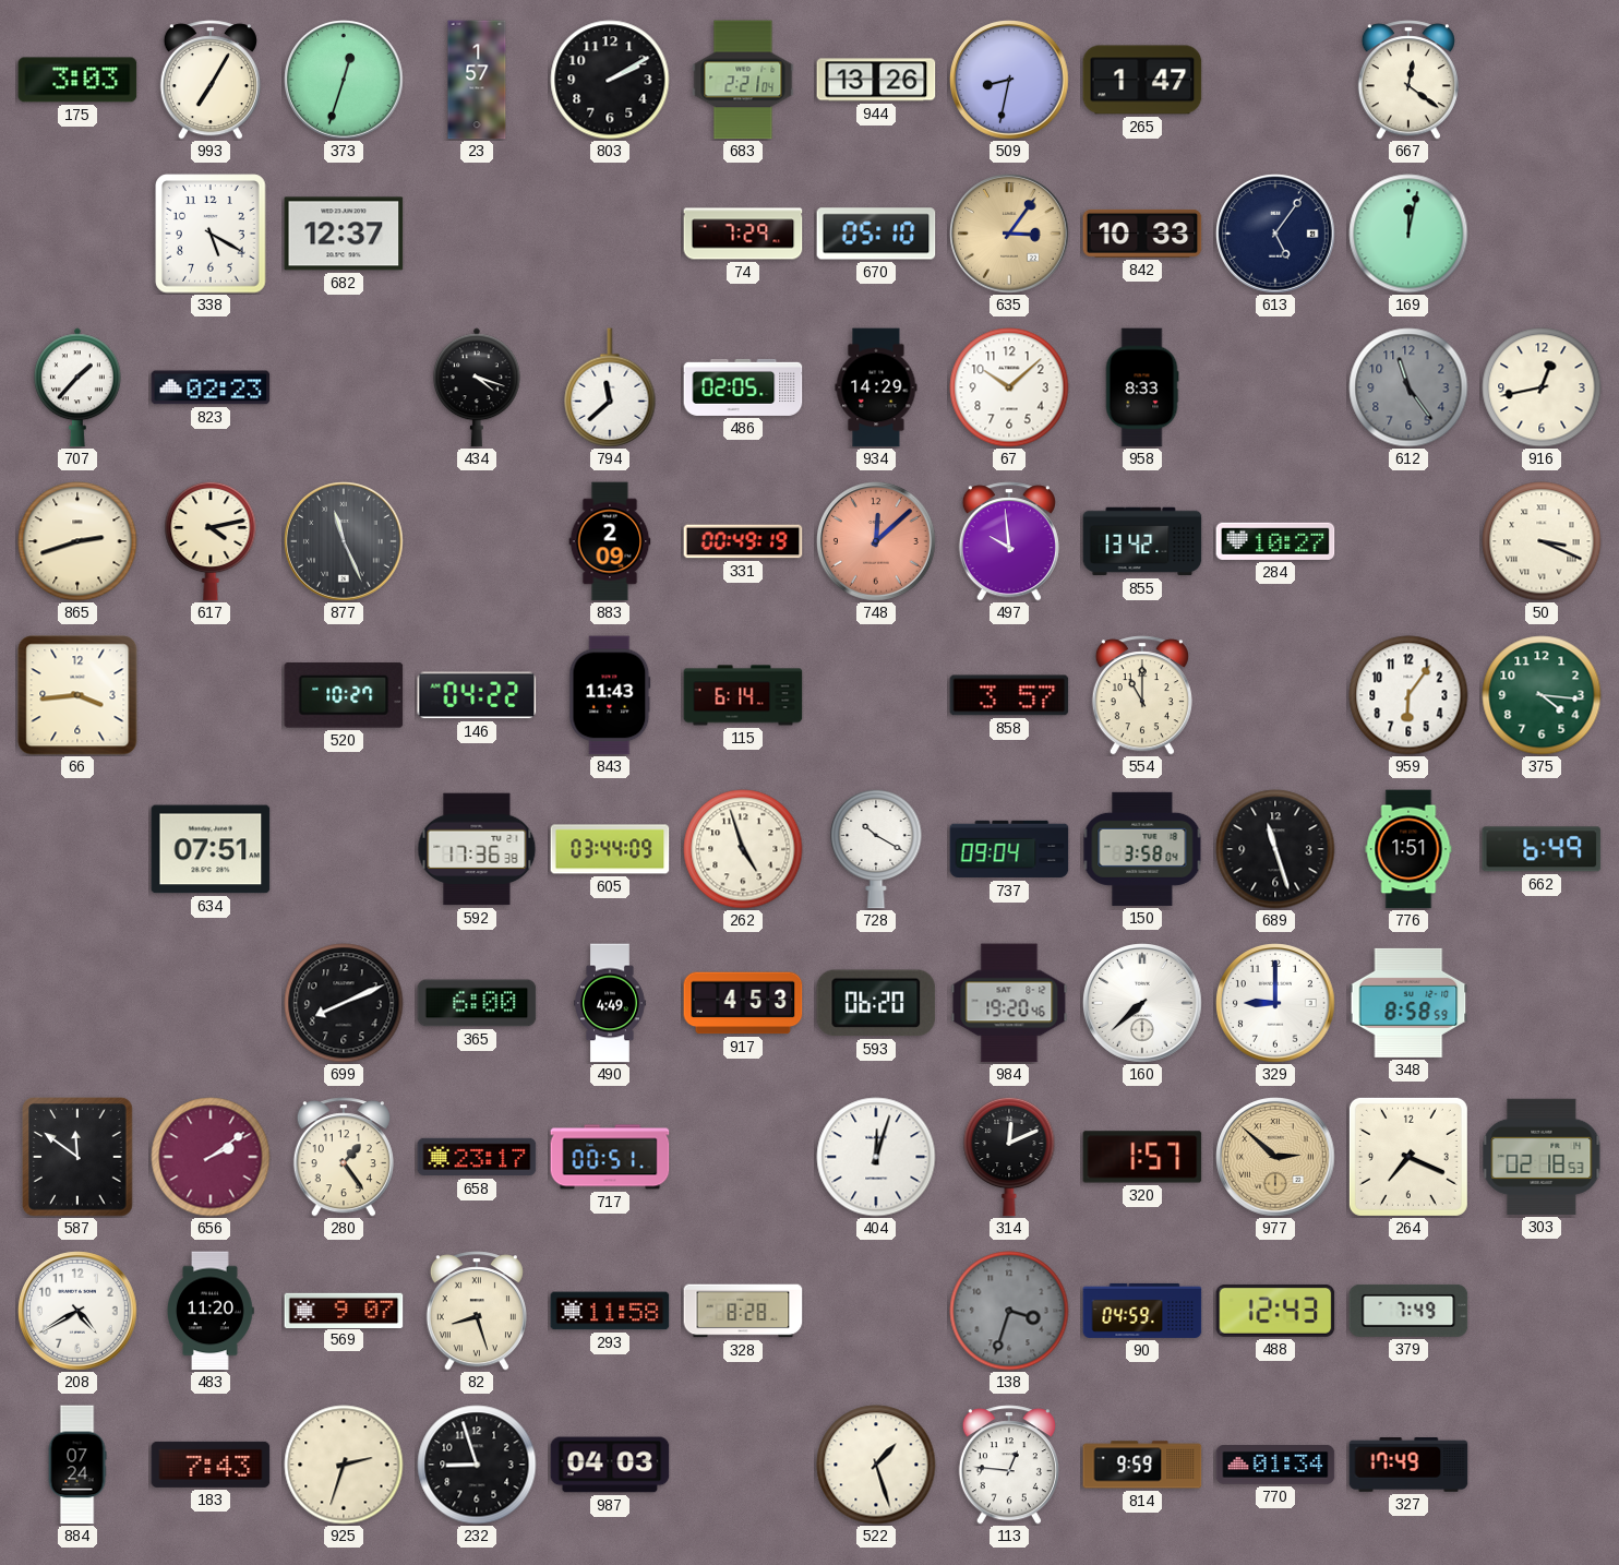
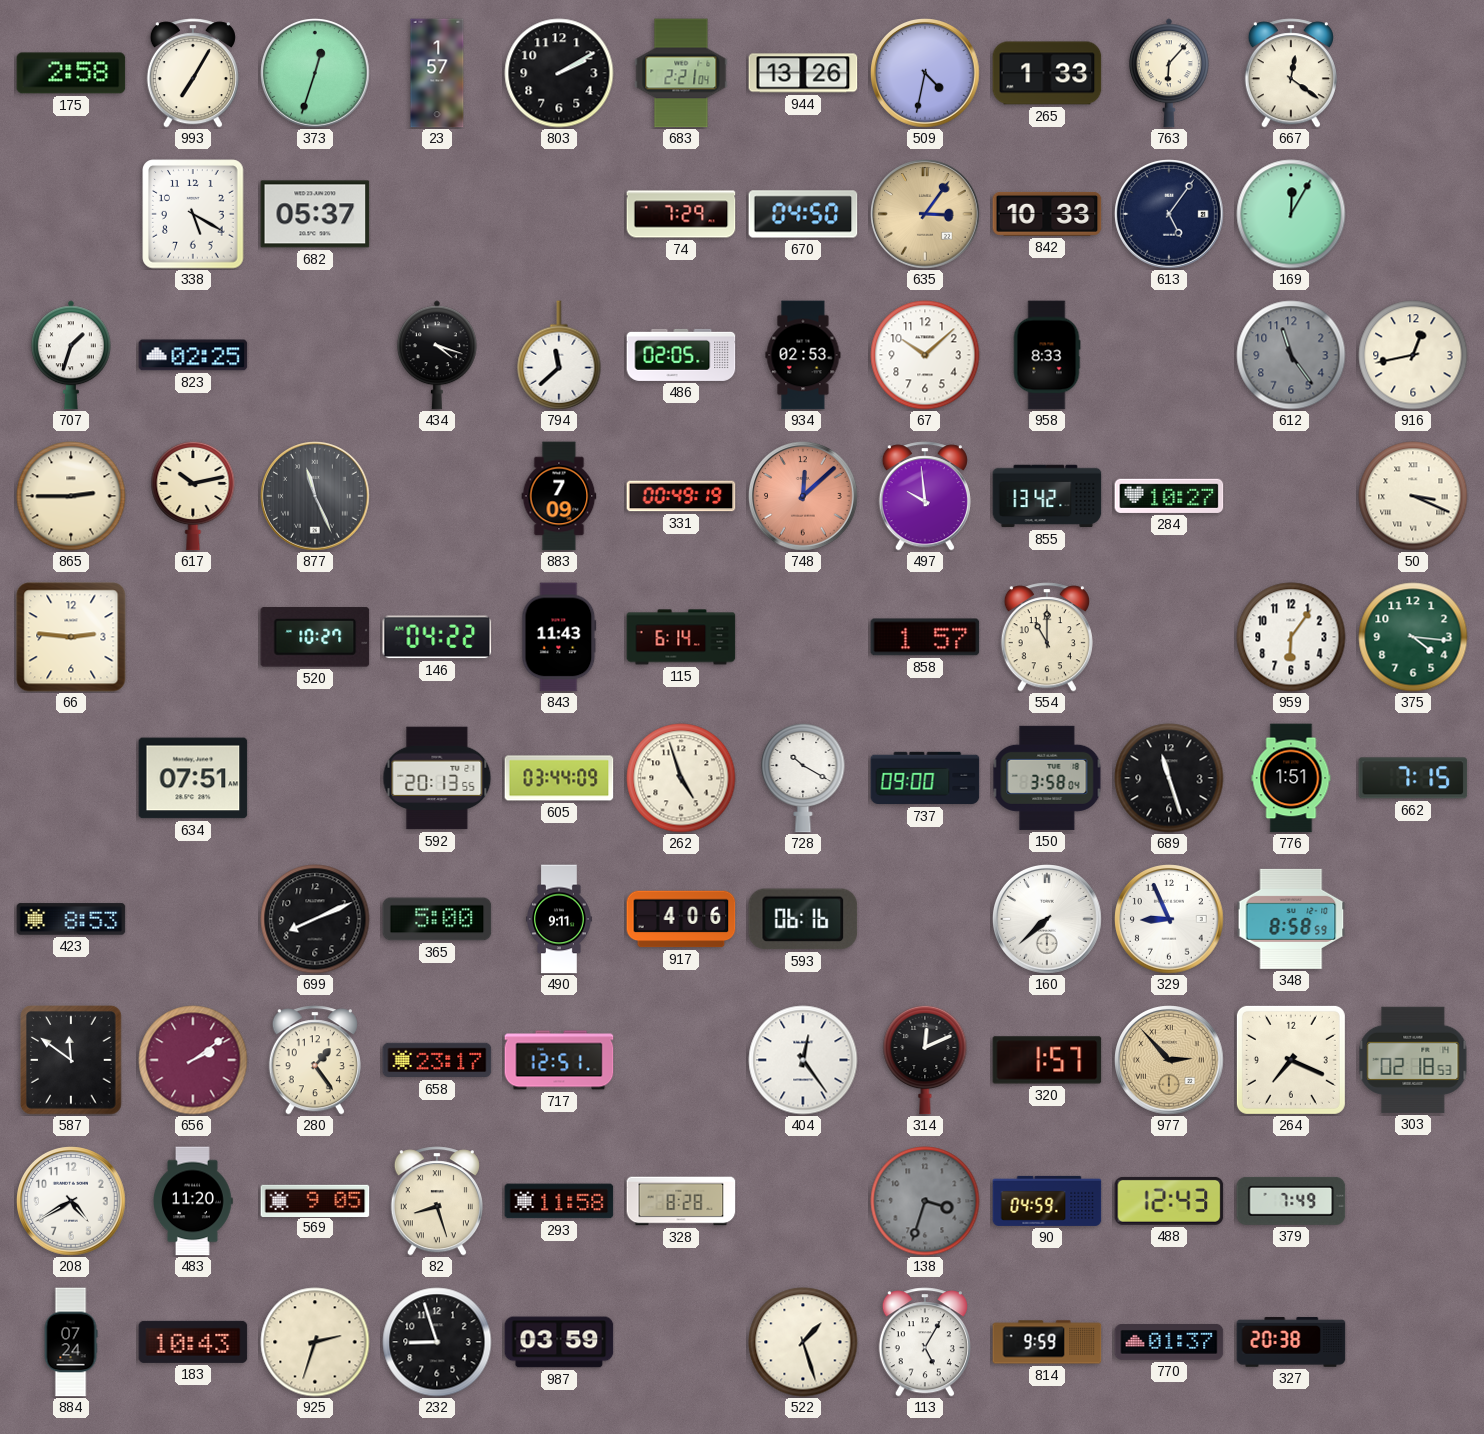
175: 3:03 -> 2:58
509: 8:32 -> 4:32
265: 1:47 -> 1:33
763: none -> 6:07
682: 12:37 -> 05:37
670: 05:10 -> 04:50
169: 12:02 -> 12:05
707: 1:37 -> 1:33
823: 02:23 -> 02:25
934: 14:29 -> 02:53
865: 2:42 -> 2:45
617: 4:13 -> 10:13
883: 2:09 -> 7:09
66: 3:44 -> 2:46
858: 3:57 -> 1:57
592: 17:36 -> 20:13
737: 09:04 -> 09:00
662: 6:49 -> 7:15
423: none -> 8:53
365: 6:00 -> 5:00
490: 4:49 -> 9:11
917: 4:53 -> 4:06
593: 06:20 -> 06:16
984: 19:20 -> none
329: 9:00 -> 8:56
717: 00:51 -> 12:51
404: 12:03 -> 12:24
977: 2:52 -> 2:53
569: 9:07 -> 9:05
183: 7:43 -> 10:43
987: 04:03 -> 03:59
113: 12:46 -> 5:05
770: 01:34 -> 01:37
327: 17:49 -> 20:38
